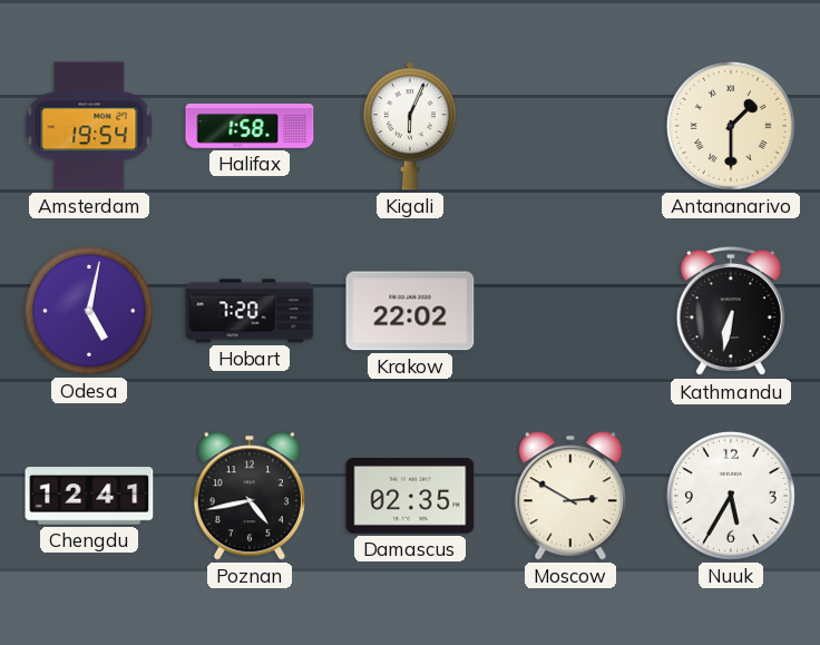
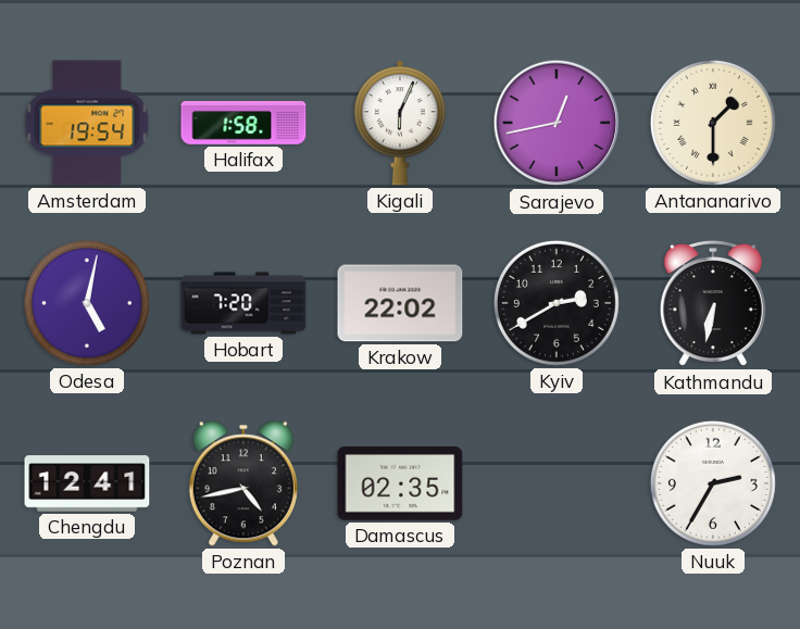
Sarajevo: none -> 12:43
Kyiv: none -> 2:40
Moscow: 2:50 -> none
Nuuk: 5:35 -> 2:35
